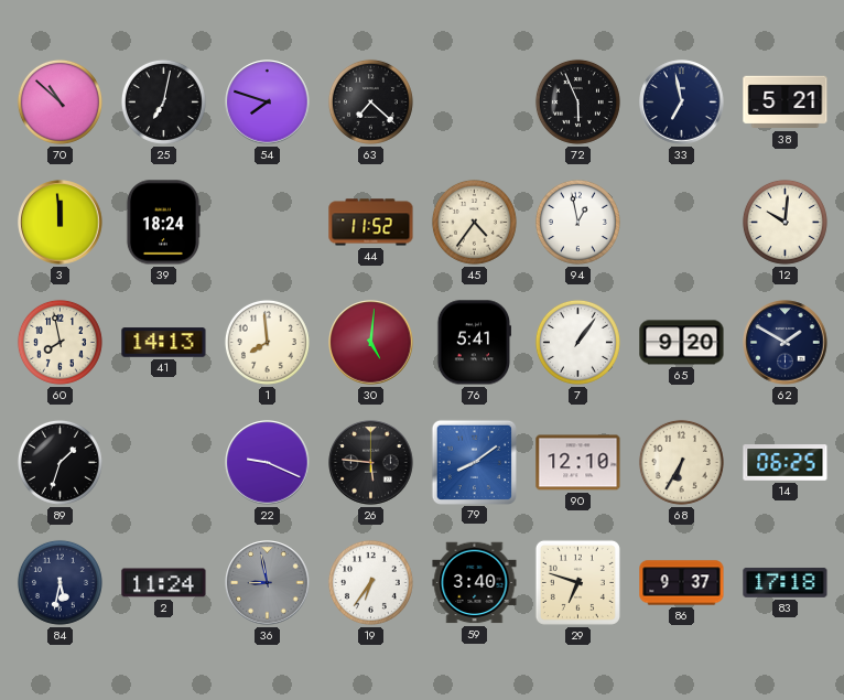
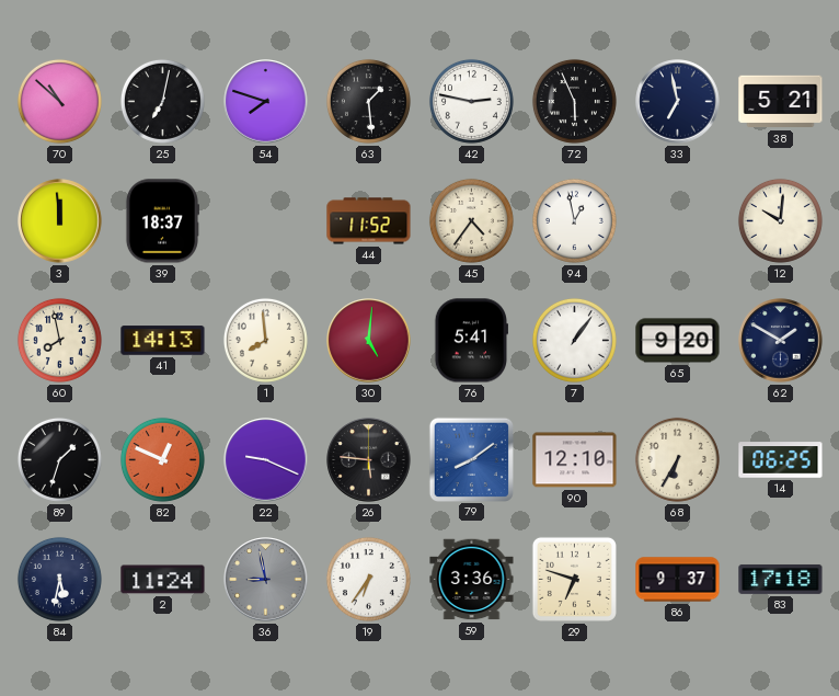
63: 7:22 -> 1:29
42: none -> 2:47
39: 18:24 -> 18:37
82: none -> 12:49
59: 3:40 -> 3:36
